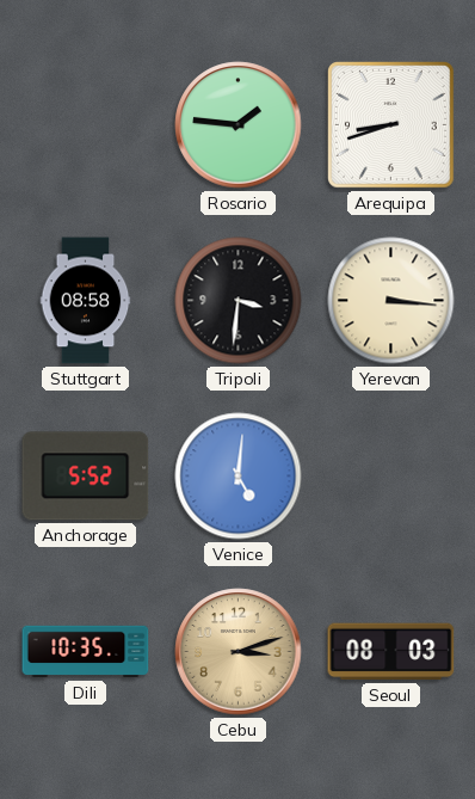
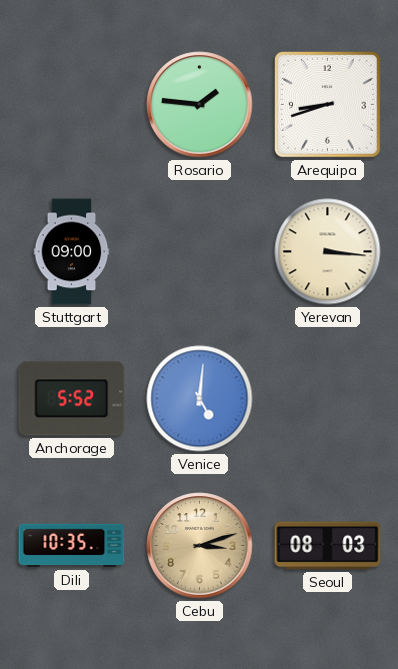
Stuttgart: 08:58 -> 09:00
Tripoli: 3:31 -> none
